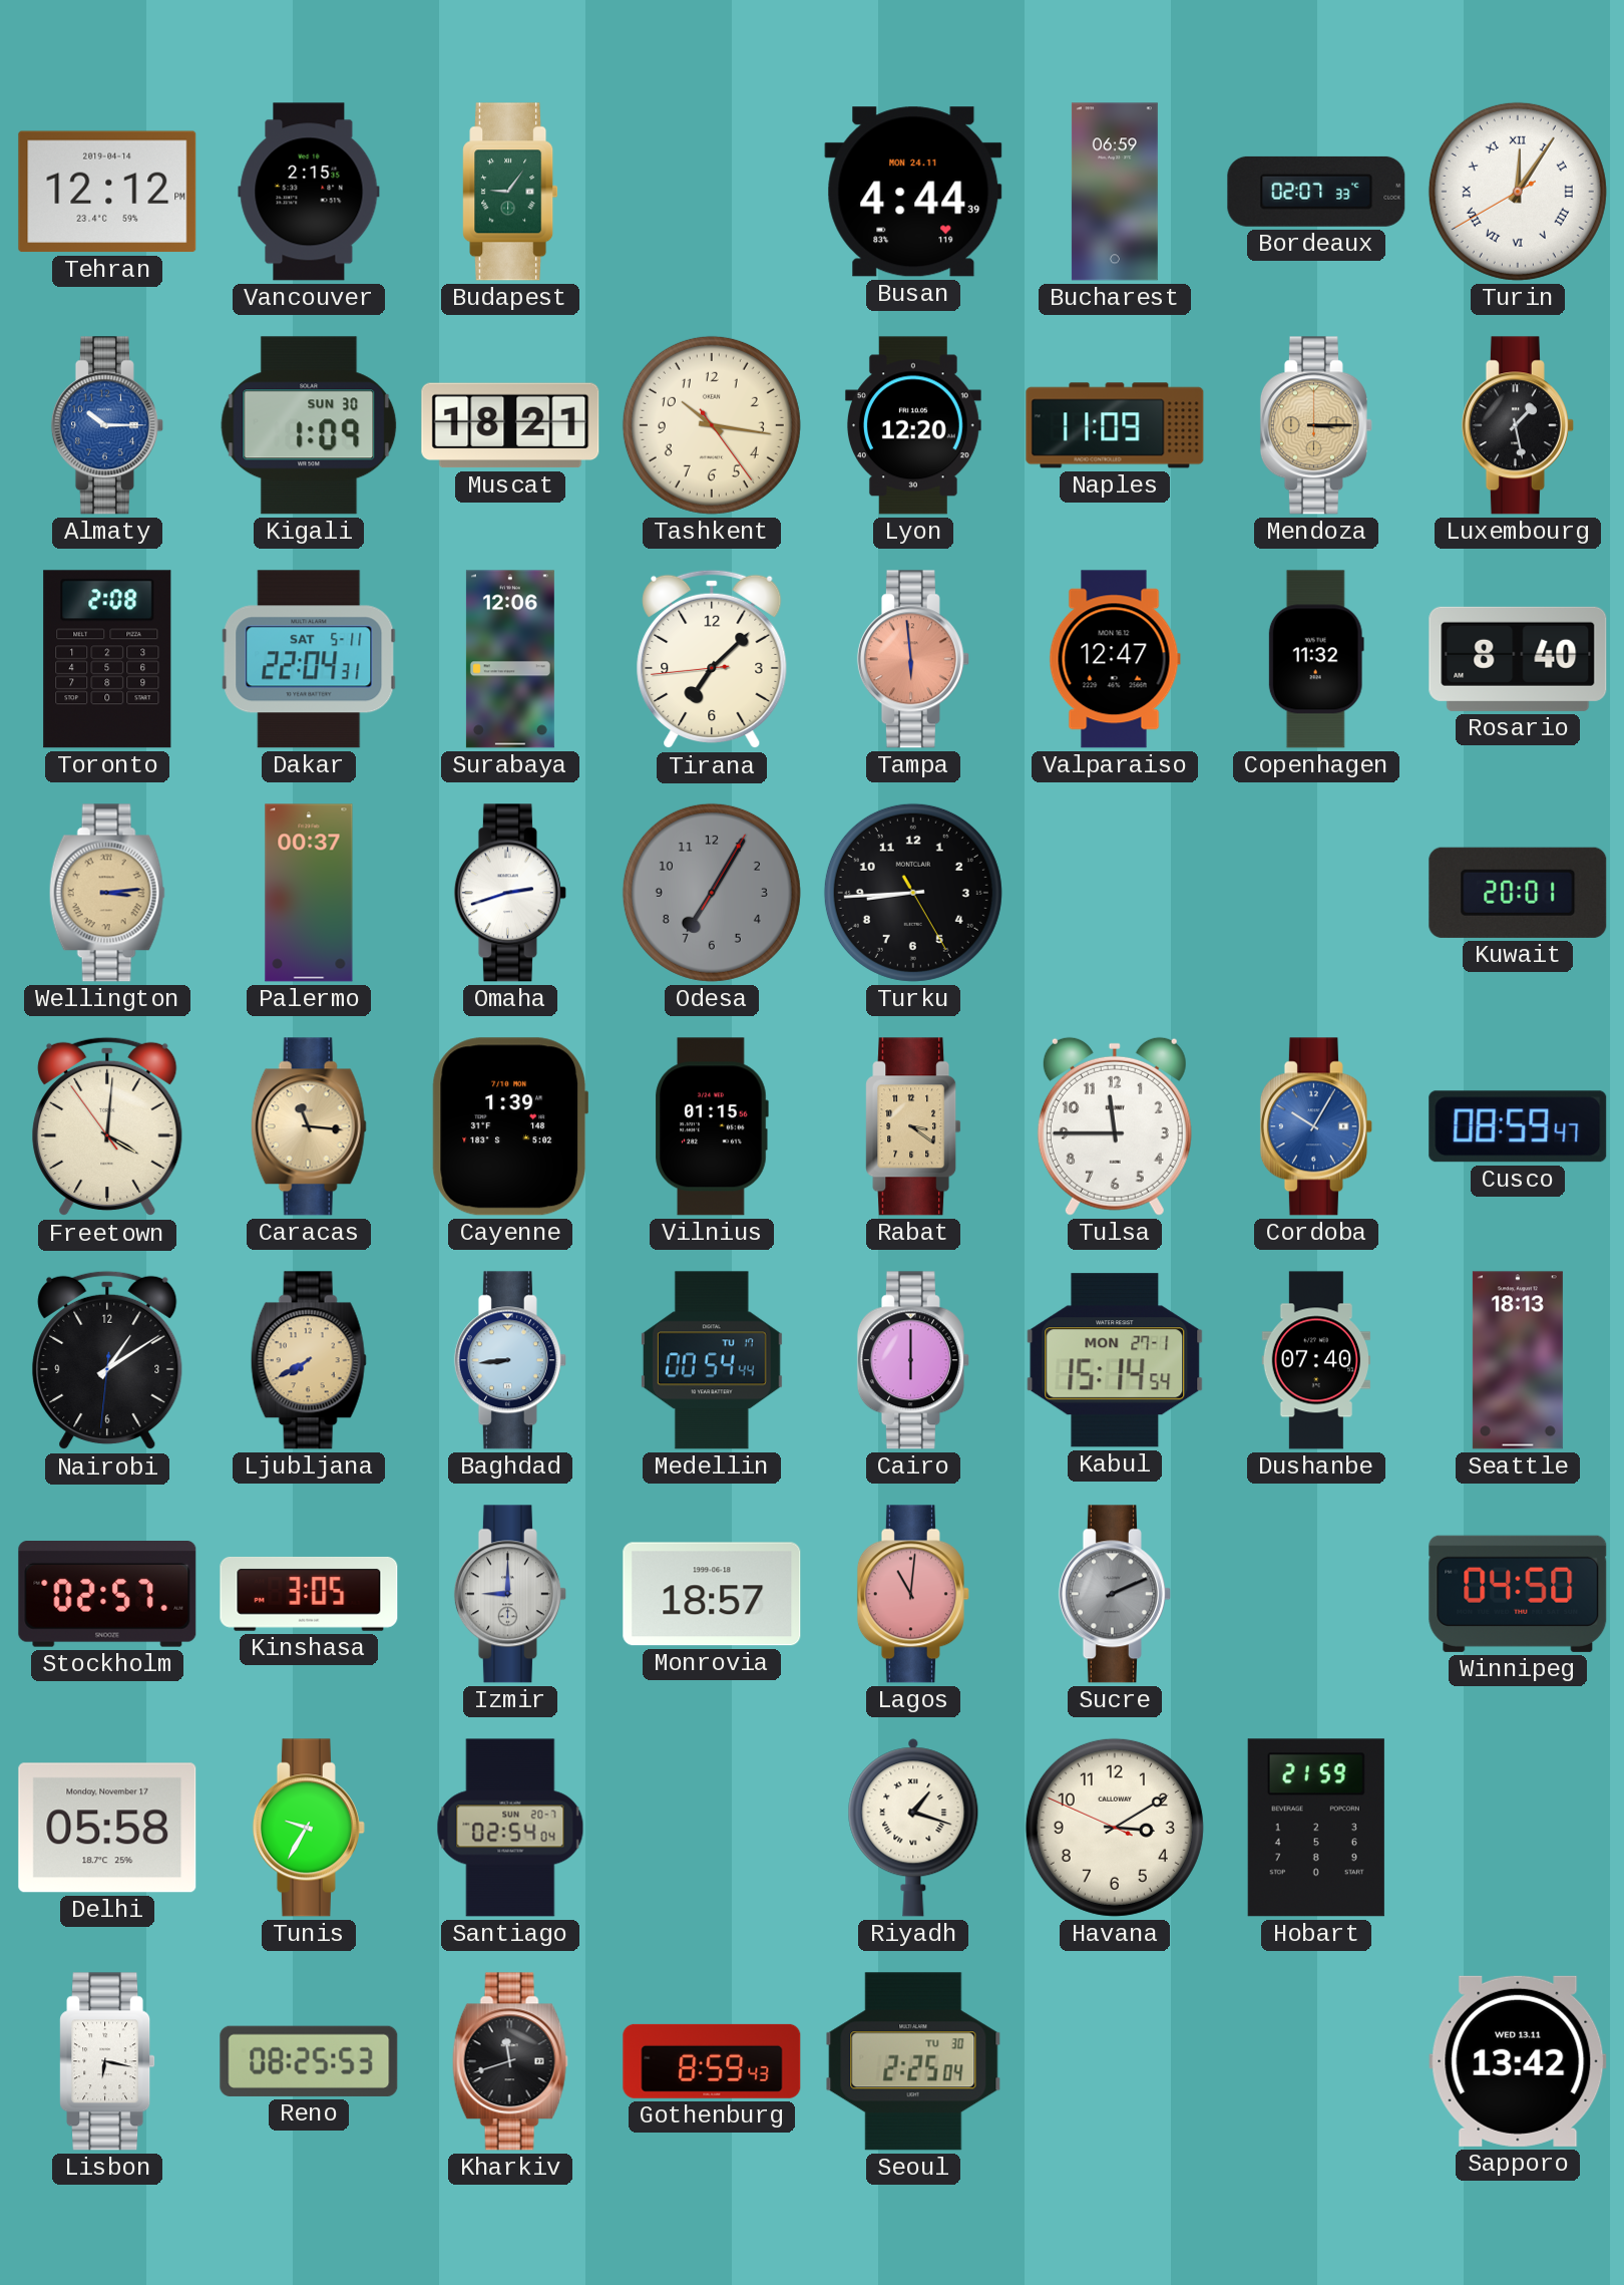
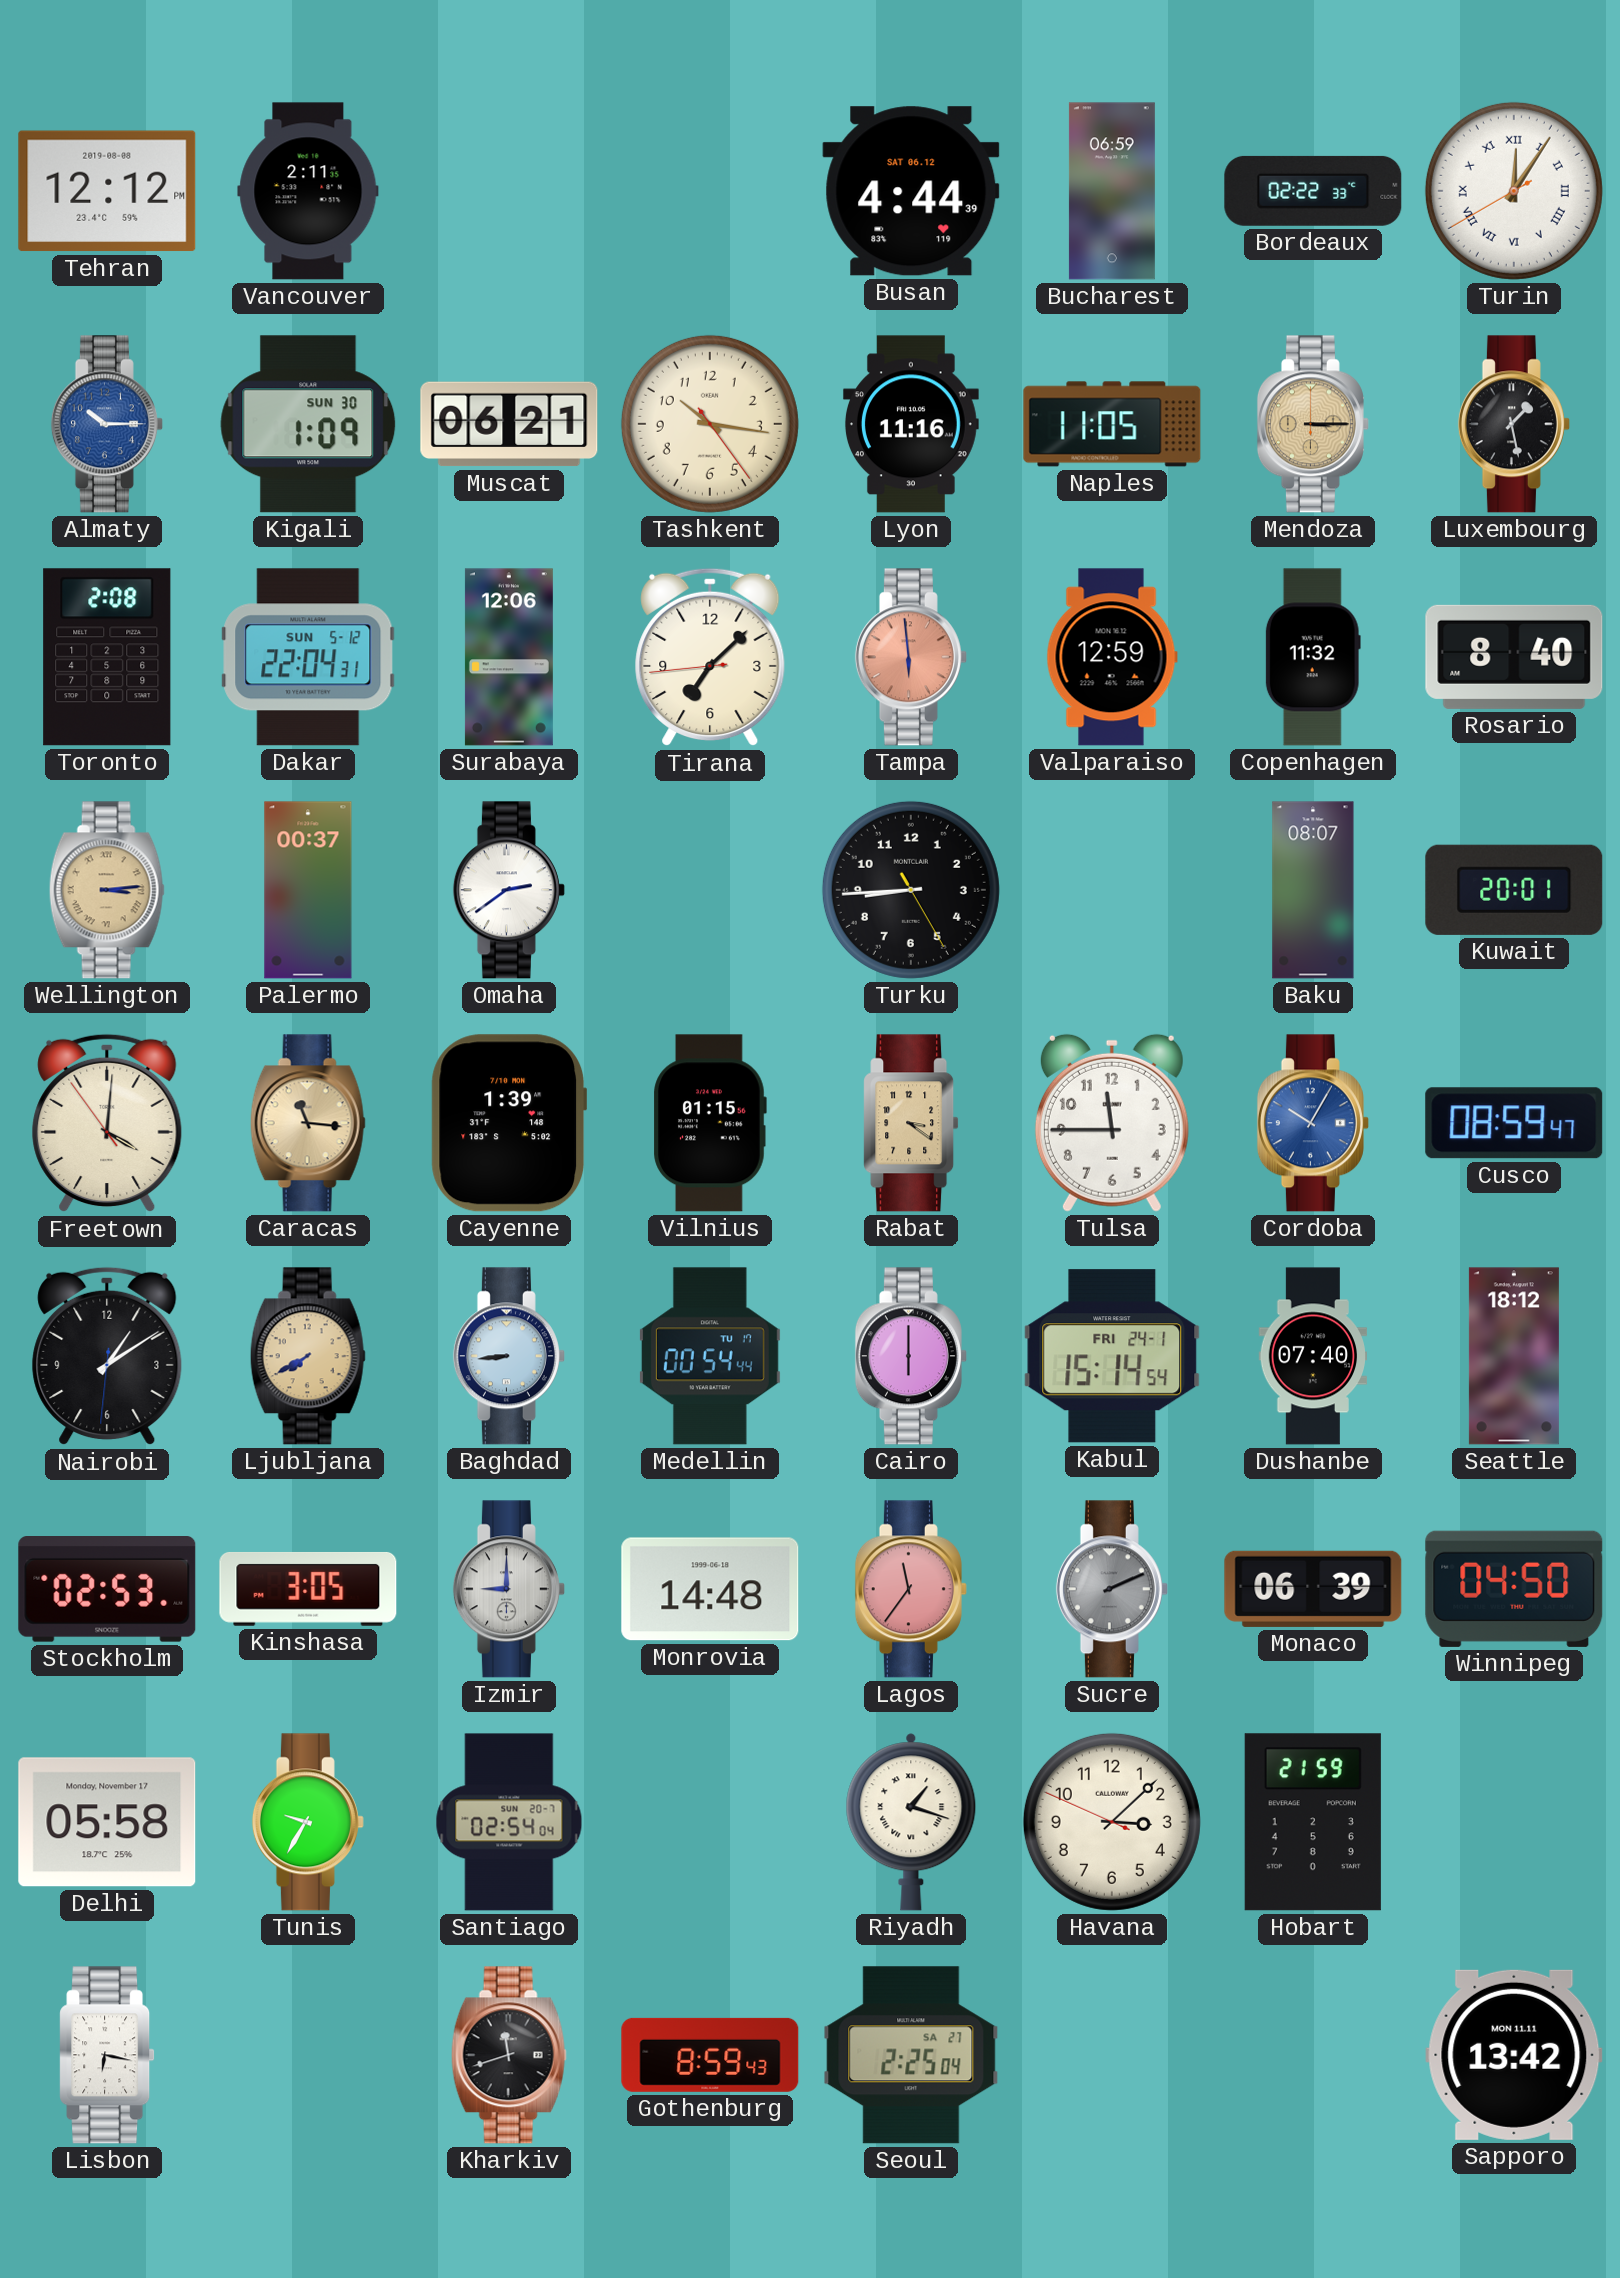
Tehran date: 2019-04-14 -> 2019-08-08
Vancouver: 2:15 -> 2:11
Budapest: 9:06 -> none
Busan date: MON 24.11 -> SAT 06.12
Bordeaux: 02:07 -> 02:22
Muscat: 18:21 -> 06:21
Lyon: 12:20 -> 11:16
Naples: 11:09 -> 11:05
Dakar date: SAT 5-11 -> SUN 5-12
Valparaiso: 12:47 -> 12:59
Omaha: 2:42 -> 2:39
Odesa: 7:05 -> none
Baku: none -> 08:07
Kabul date: MON 27-1 -> FRI 24-1
Seattle: 18:13 -> 18:12
Stockholm: 02:57 -> 02:53
Monrovia: 18:57 -> 14:48
Lagos: 11:01 -> 11:36
Monaco: none -> 06:39
Havana: 3:09 -> 3:07
Reno: 08:25 -> none
Seoul date: TU 30 -> SA 27
Sapporo date: WED 13.11 -> MON 11.11
